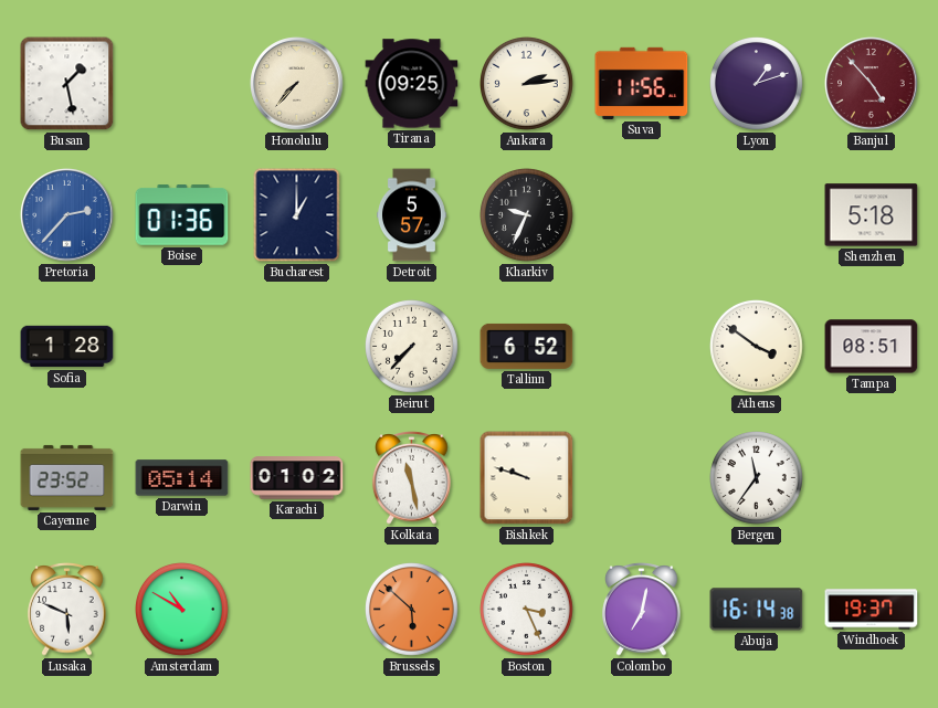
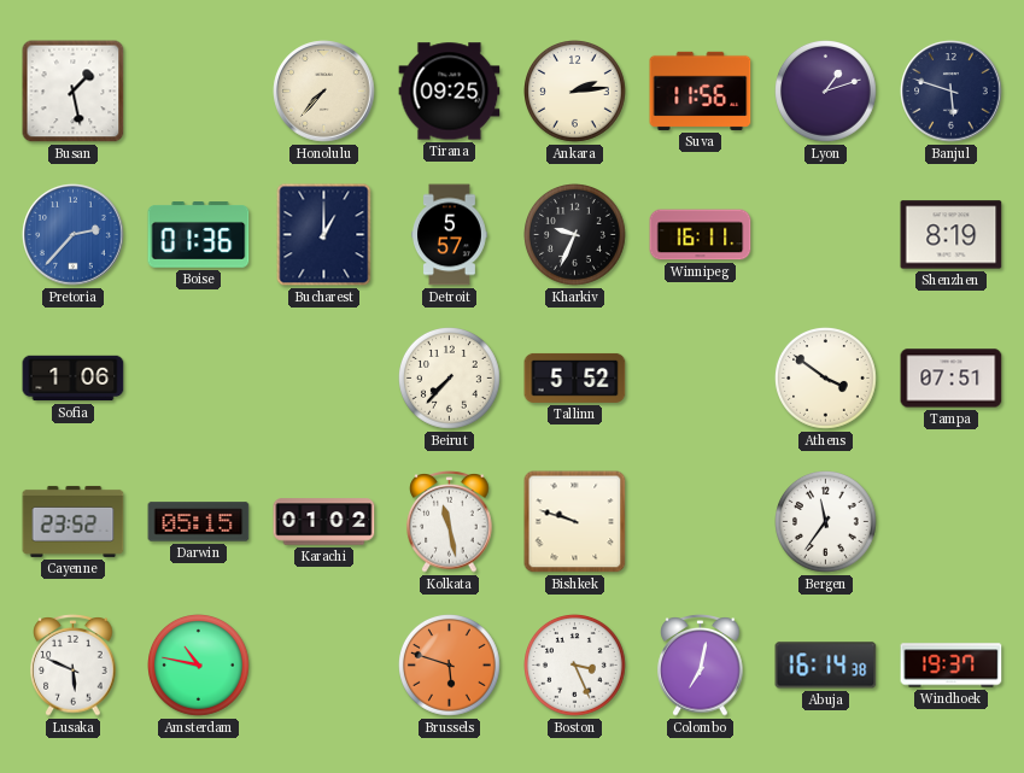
Banjul: 4:53 -> 5:48
Banjul dial: burgundy -> navy
Winnipeg: none -> 16:11
Shenzhen: 5:18 -> 8:19
Sofia: 1:28 -> 1:06
Tallinn: 6:52 -> 5:52
Tampa: 08:51 -> 07:51
Darwin: 05:14 -> 05:15
Amsterdam: 10:50 -> 10:47
Brussels: 5:52 -> 5:48
